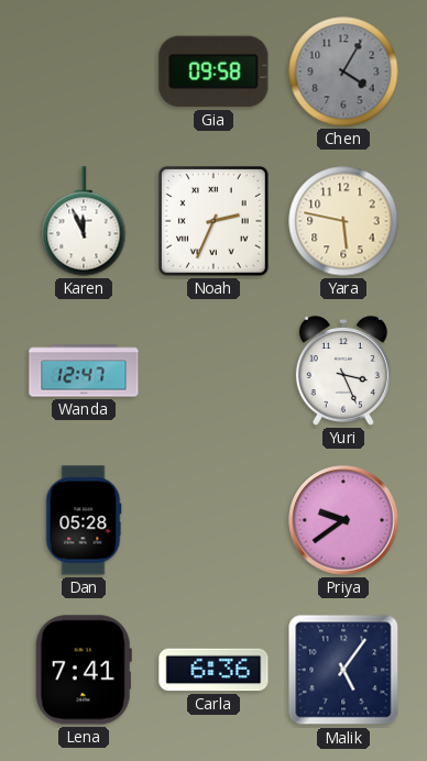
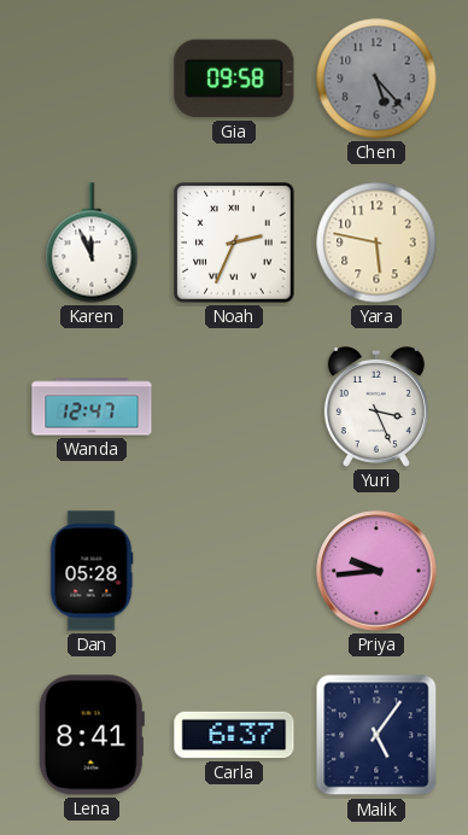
Chen: 4:05 -> 5:23
Priya: 9:39 -> 9:44
Lena: 7:41 -> 8:41
Carla: 6:36 -> 6:37
